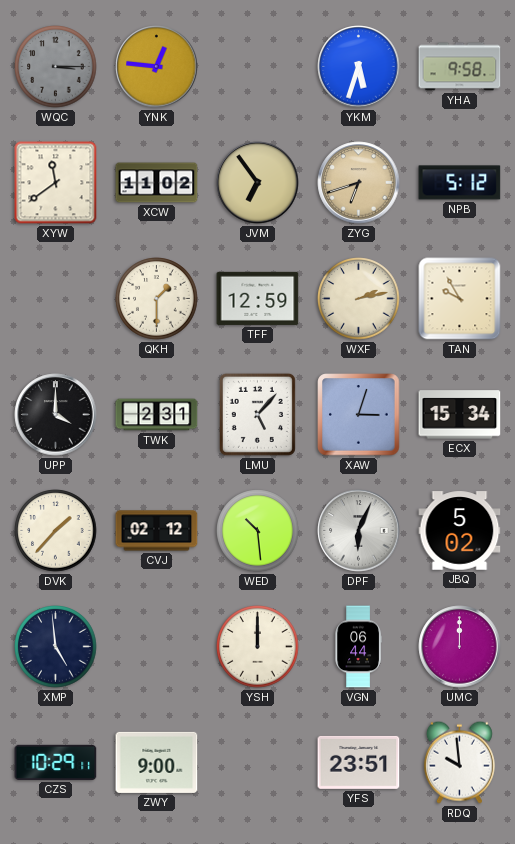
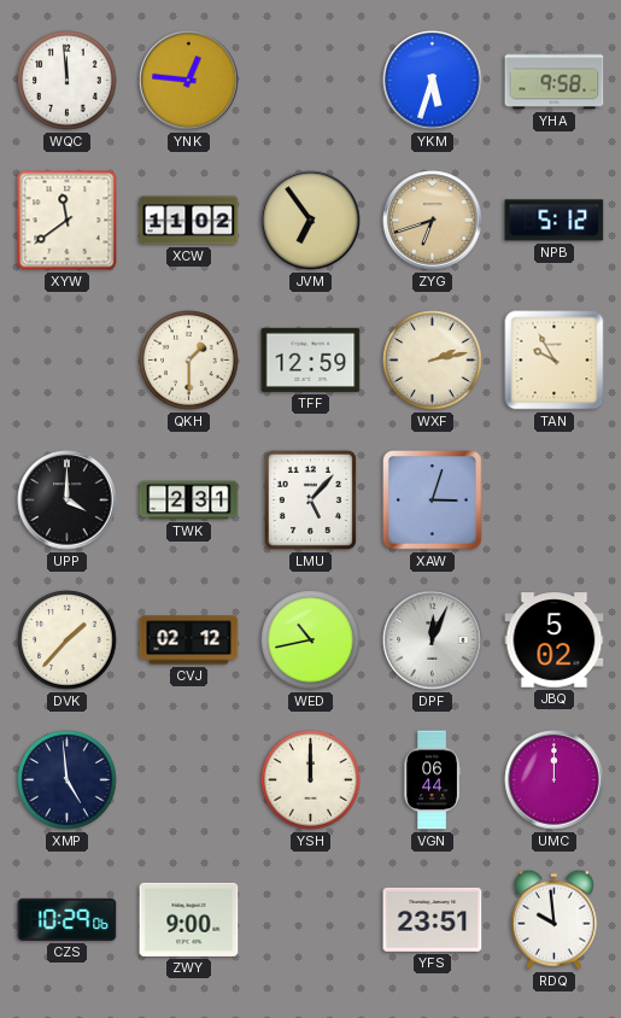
WQC: 3:15 -> 11:59
WQC dial: grey -> white
ECX: 15:34 -> none
WED: 10:29 -> 10:43
DPF: 6:04 -> 12:04
CZS: 10:29:11 -> 10:29:06
